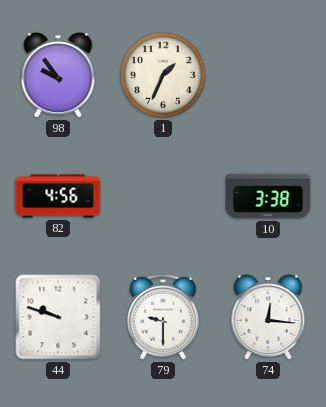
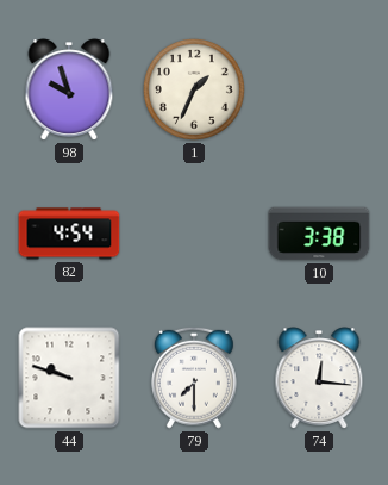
98: 9:54 -> 9:57
82: 4:56 -> 4:54
79: 9:30 -> 7:30
